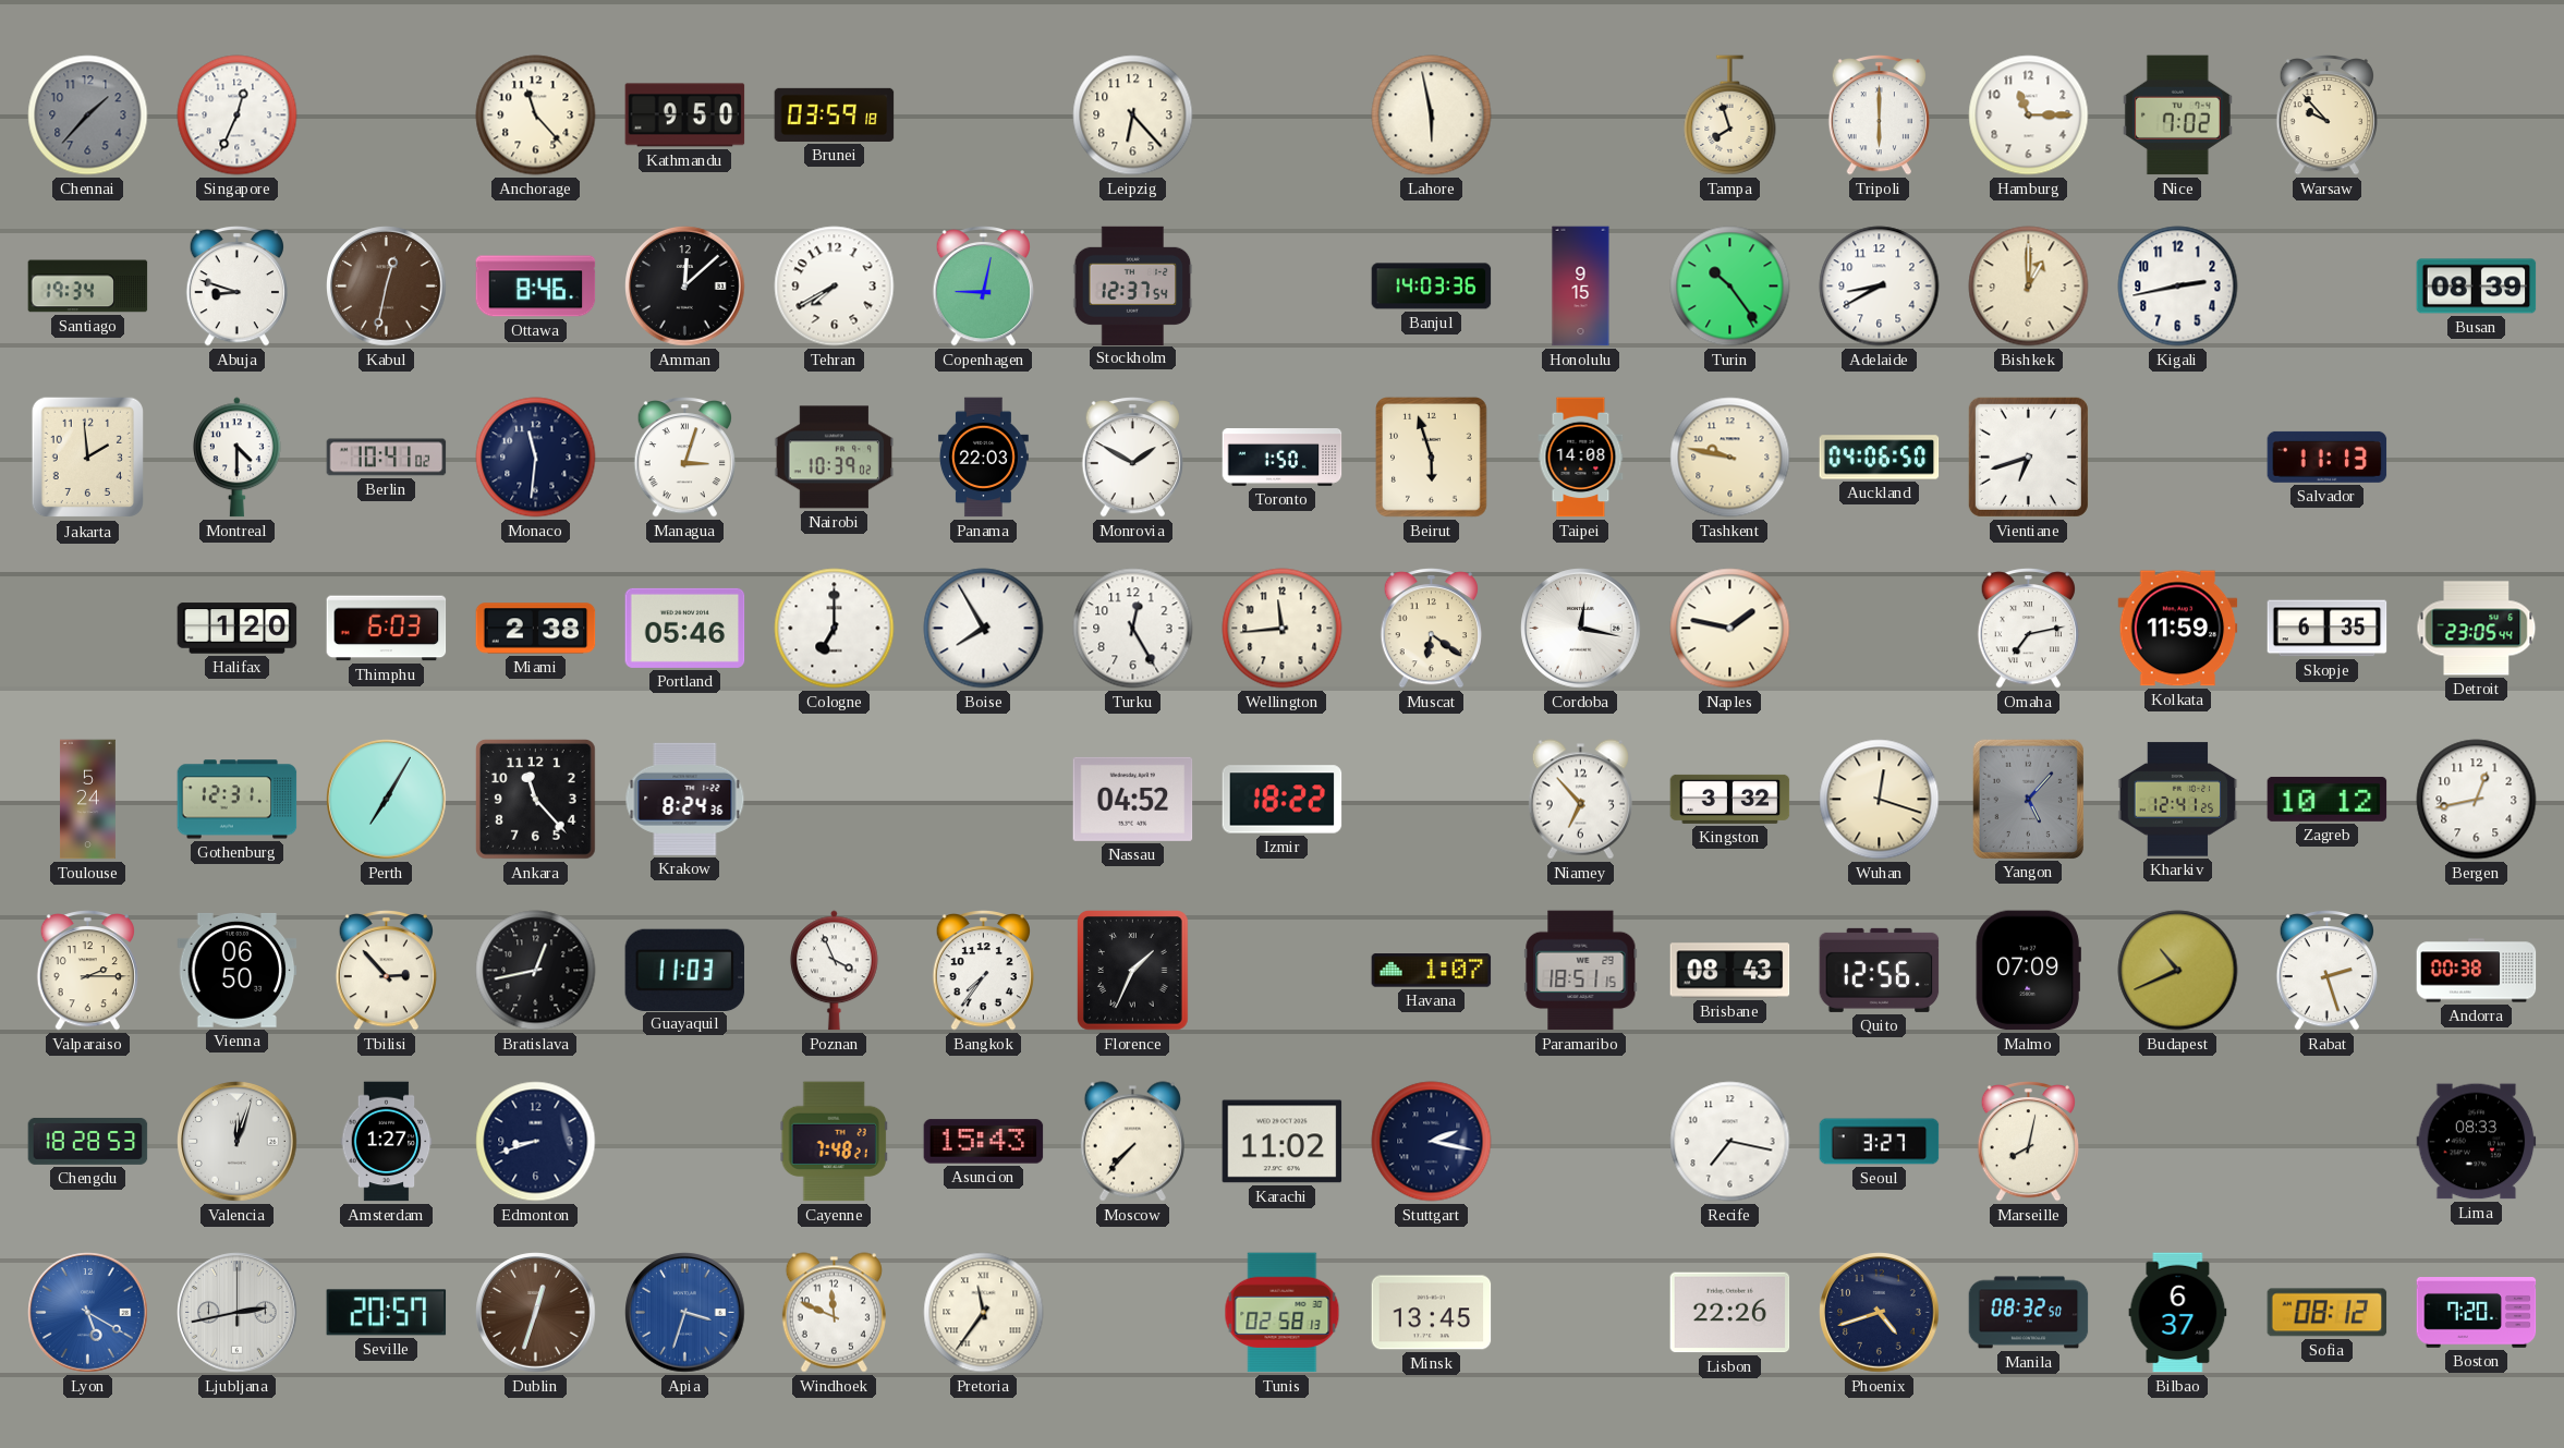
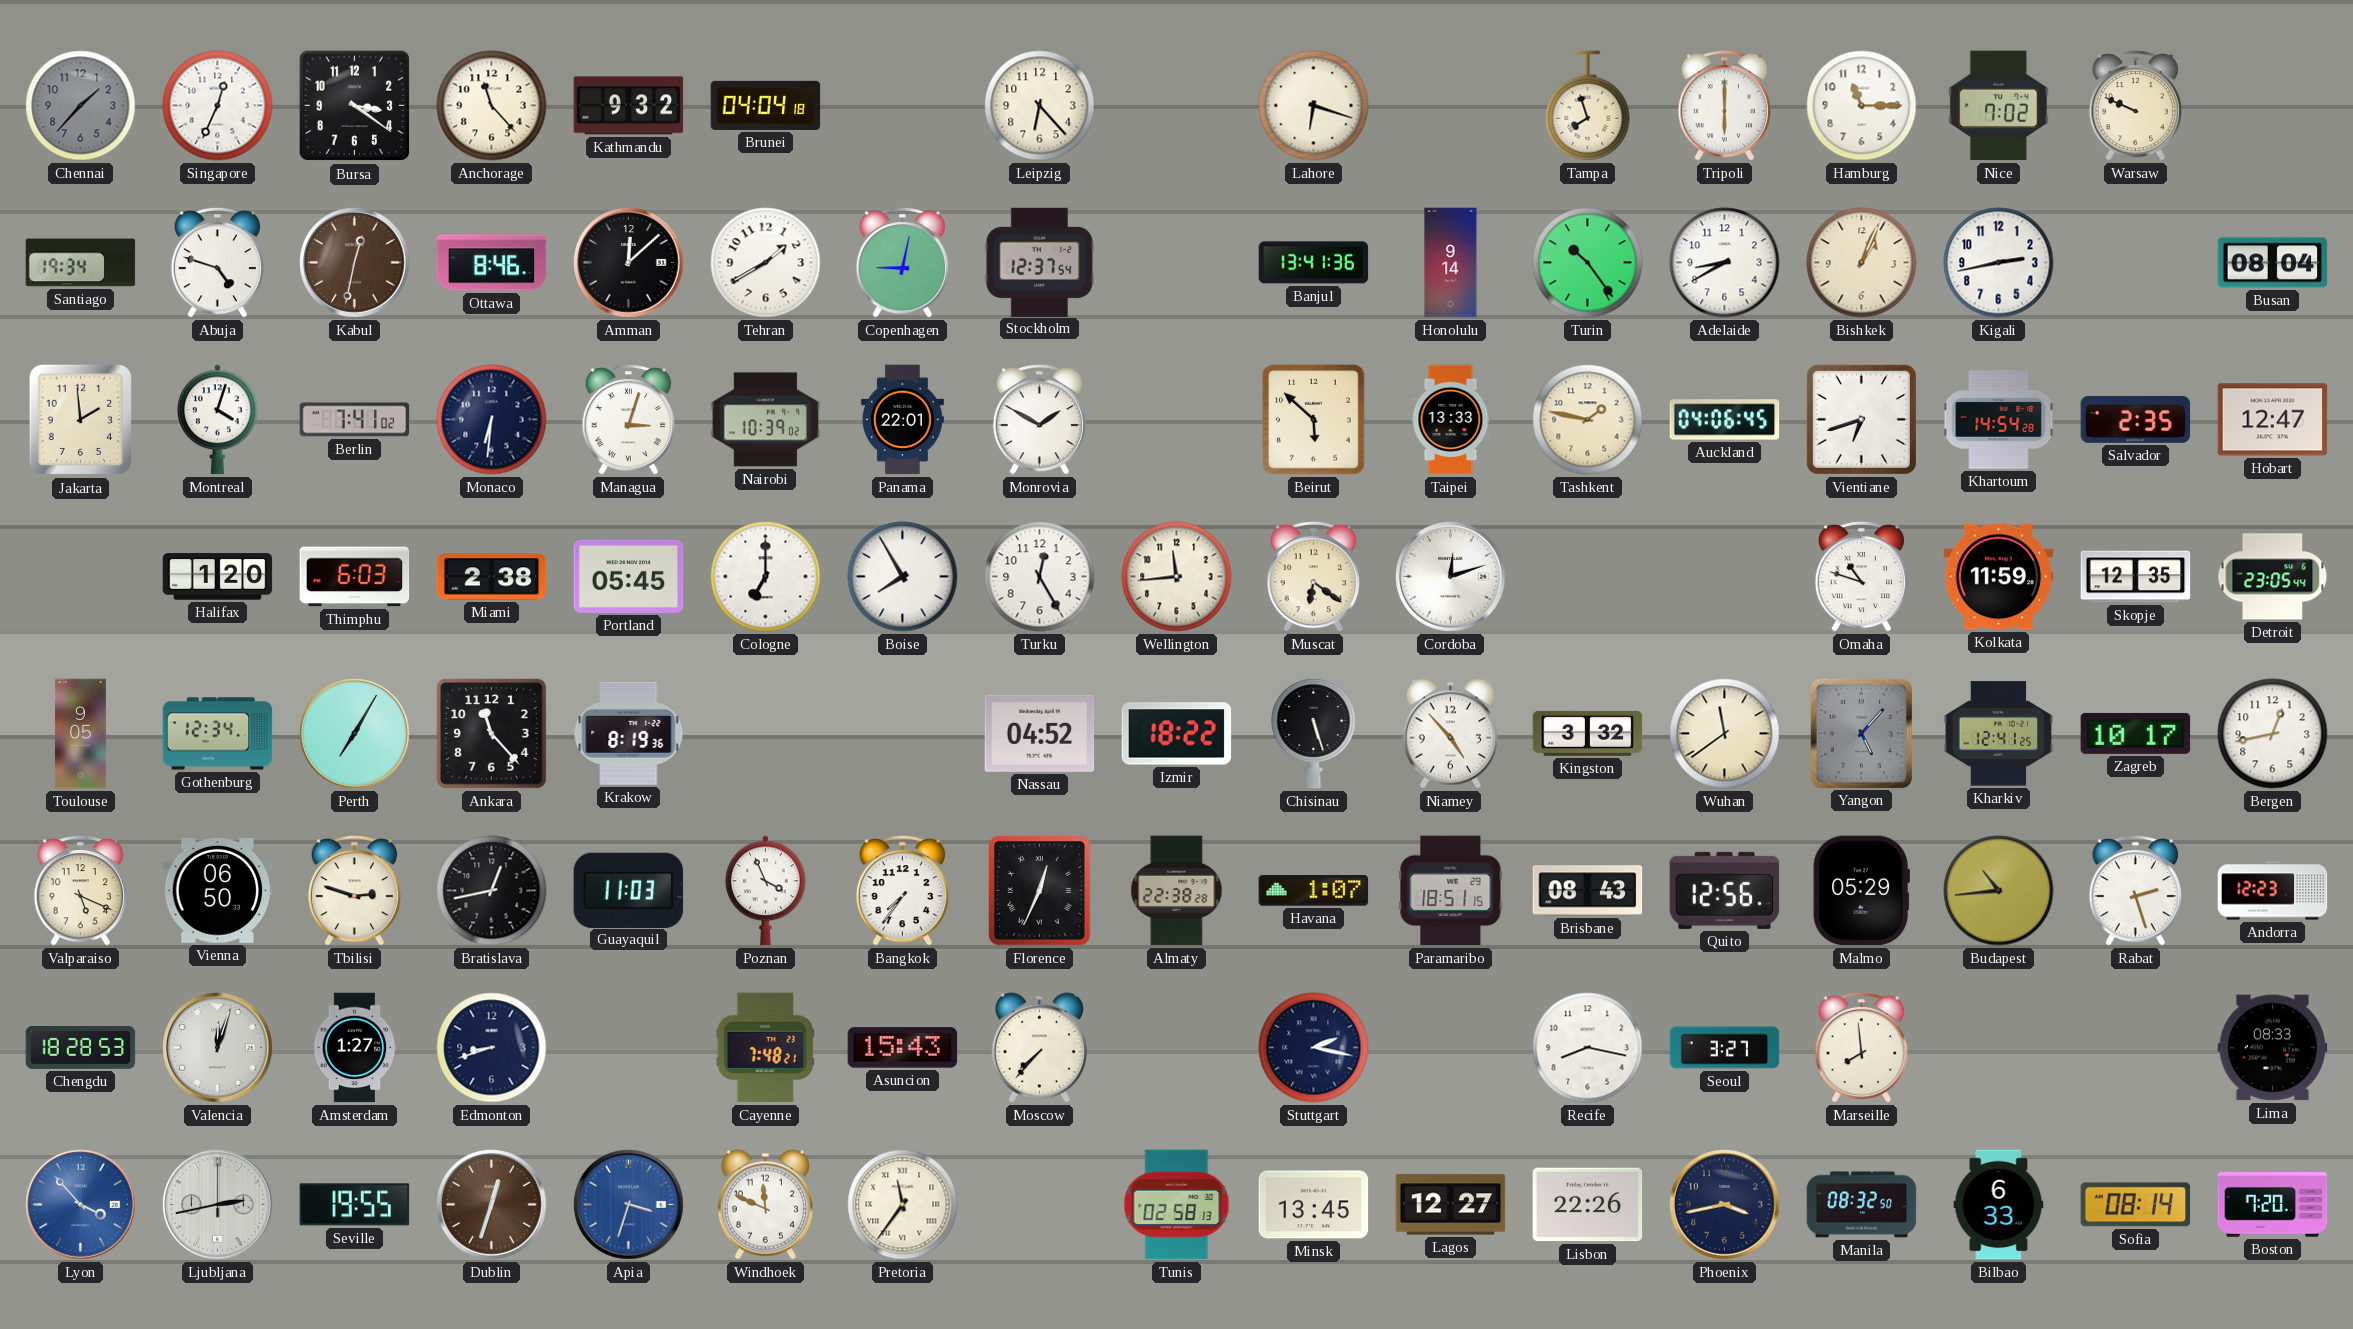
Bursa: none -> 3:21
Kathmandu: 9:50 -> 9:32
Brunei: 03:59 -> 04:04
Lahore: 5:58 -> 6:18
Warsaw: 9:53 -> 9:49
Abuja: 8:48 -> 4:48
Tehran: 7:40 -> 1:40
Banjul: 14:03 -> 13:41
Honolulu: 9:15 -> 9:14
Bishkek: 1:00 -> 1:04
Busan: 08:39 -> 08:04
Montreal: 4:30 -> 4:03
Berlin: 10:41 -> 7:41
Monaco: 11:31 -> 6:31
Panama: 22:03 -> 22:01
Toronto: 1:50 -> none
Beirut: 5:57 -> 5:52
Taipei: 14:08 -> 13:33
Tashkent: 9:47 -> 1:47
Auckland: 04:06:50 -> 04:06:45
Khartoum: none -> 14:54
Salvador: 11:13 -> 2:35
Hobart: none -> 12:47
Portland: 05:46 -> 05:45
Cordoba: 12:17 -> 12:12
Naples: 1:47 -> none
Omaha: 7:13 -> 10:48
Skopje: 6:35 -> 12:35
Toulouse: 5:24 -> 9:05
Gothenburg: 12:31 -> 12:34
Krakow: 8:24 -> 8:19
Chisinau: none -> 5:27
Niamey: 6:53 -> 4:53
Wuhan: 12:18 -> 11:39
Zagreb: 10:12 -> 10:17
Valparaiso: 2:15 -> 5:19
Tbilisi: 2:53 -> 2:48
Florence: 1:34 -> 12:34
Almaty: none -> 22:38
Malmo: 07:09 -> 05:29
Budapest: 10:41 -> 10:44
Andorra: 00:38 -> 12:23
Karachi: 11:02 -> none
Recife: 7:17 -> 8:17
Marseille: 8:02 -> 7:59
Lyon: 5:20 -> 3:53
Seville: 20:57 -> 19:55
Lagos: none -> 12:27
Phoenix: 4:42 -> 3:43
Bilbao: 6:37 -> 6:33
Sofia: 08:12 -> 08:14
